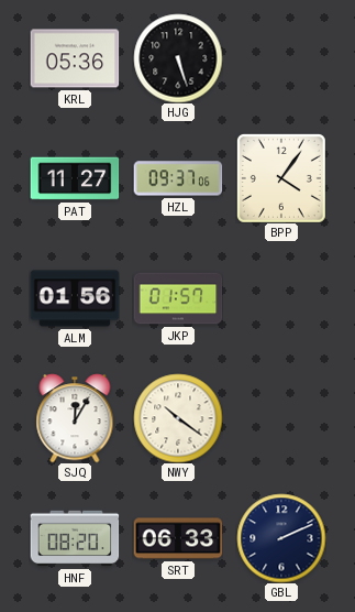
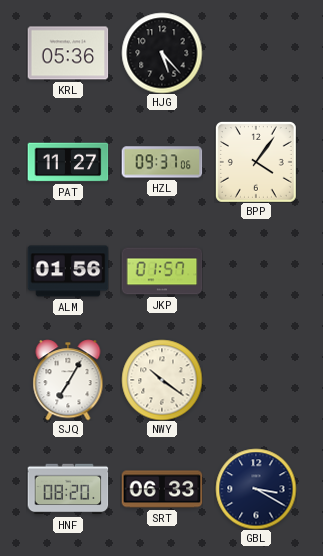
HJG: 5:27 -> 5:23
SJQ: 12:05 -> 7:05
GBL: 2:11 -> 3:20
